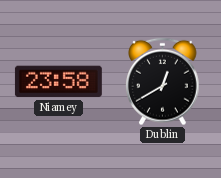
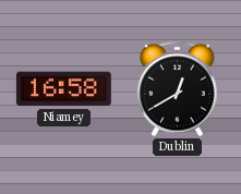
Niamey: 23:58 -> 16:58
